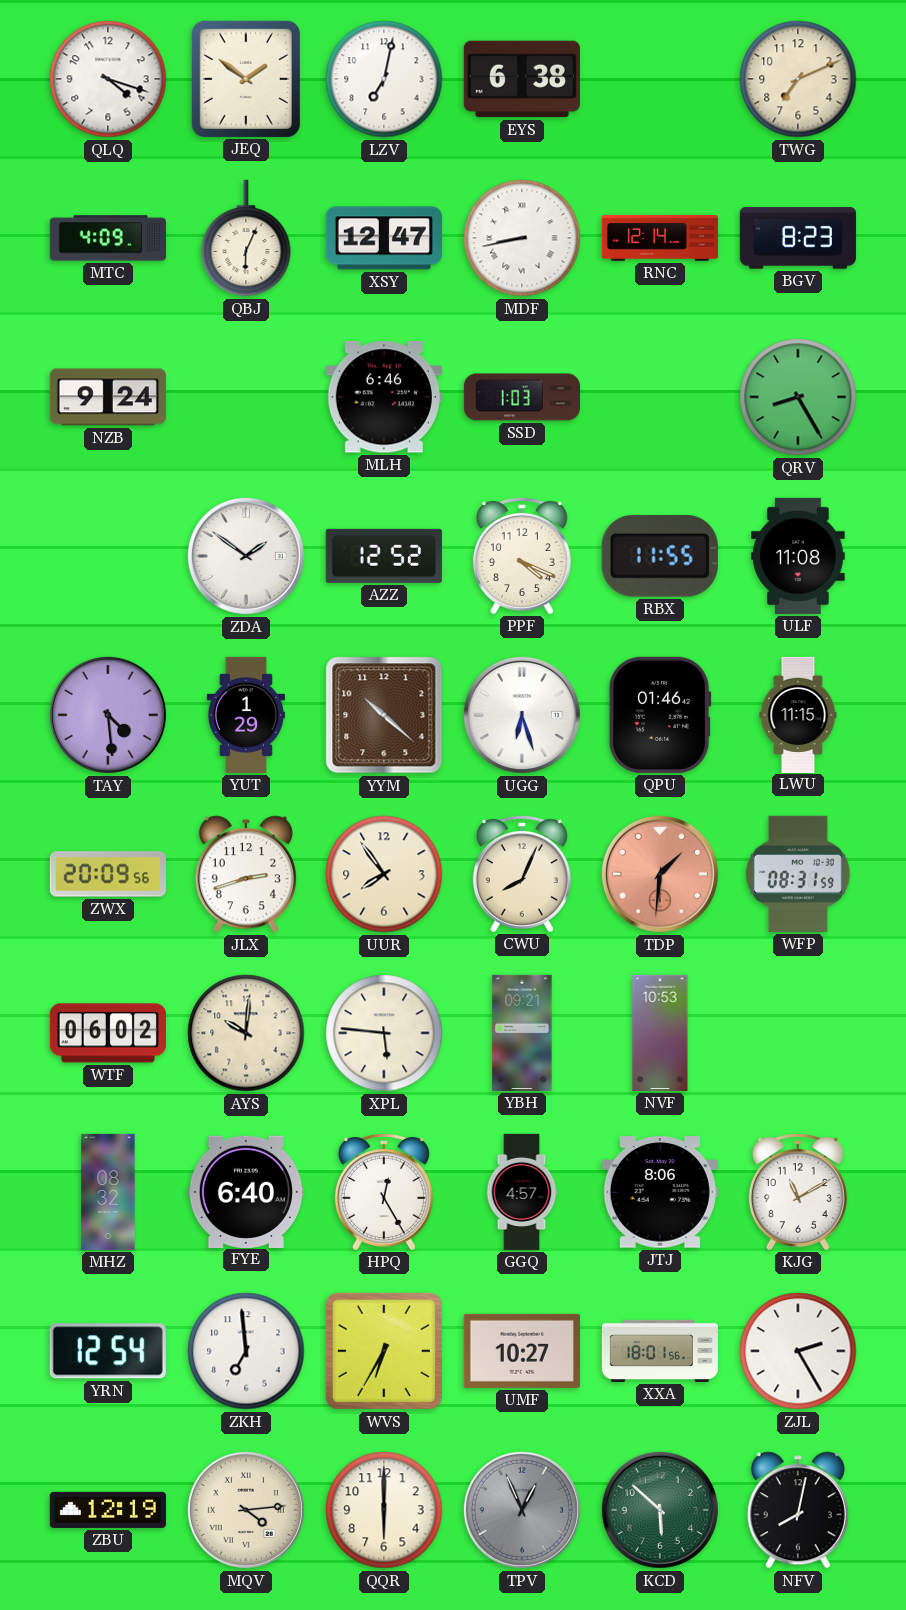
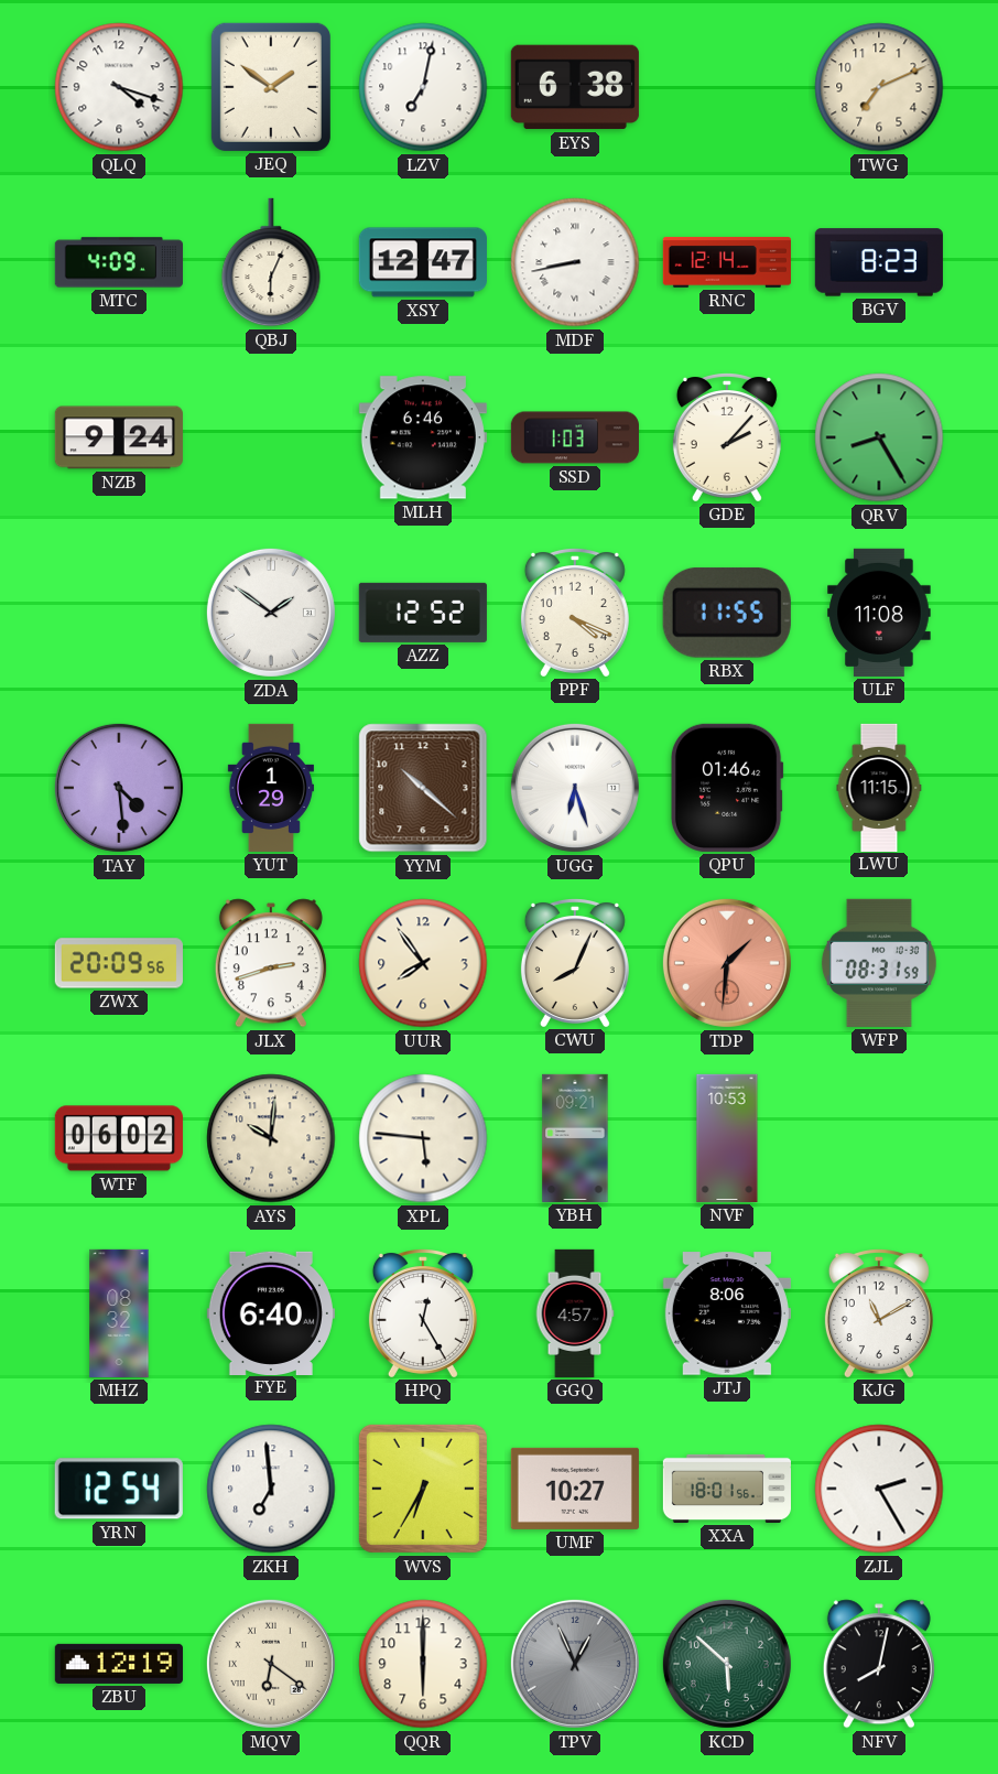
GDE: none -> 2:07
MQV: 4:14 -> 6:21
